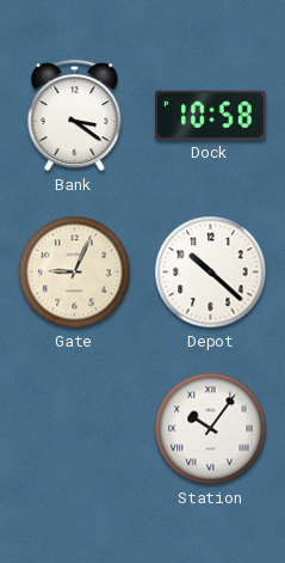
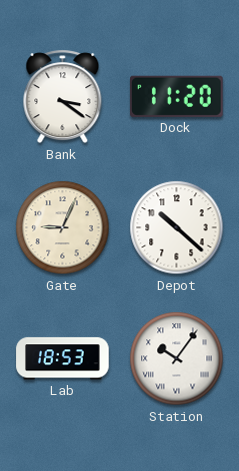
Dock: 10:58 -> 11:20
Lab: none -> 18:53
